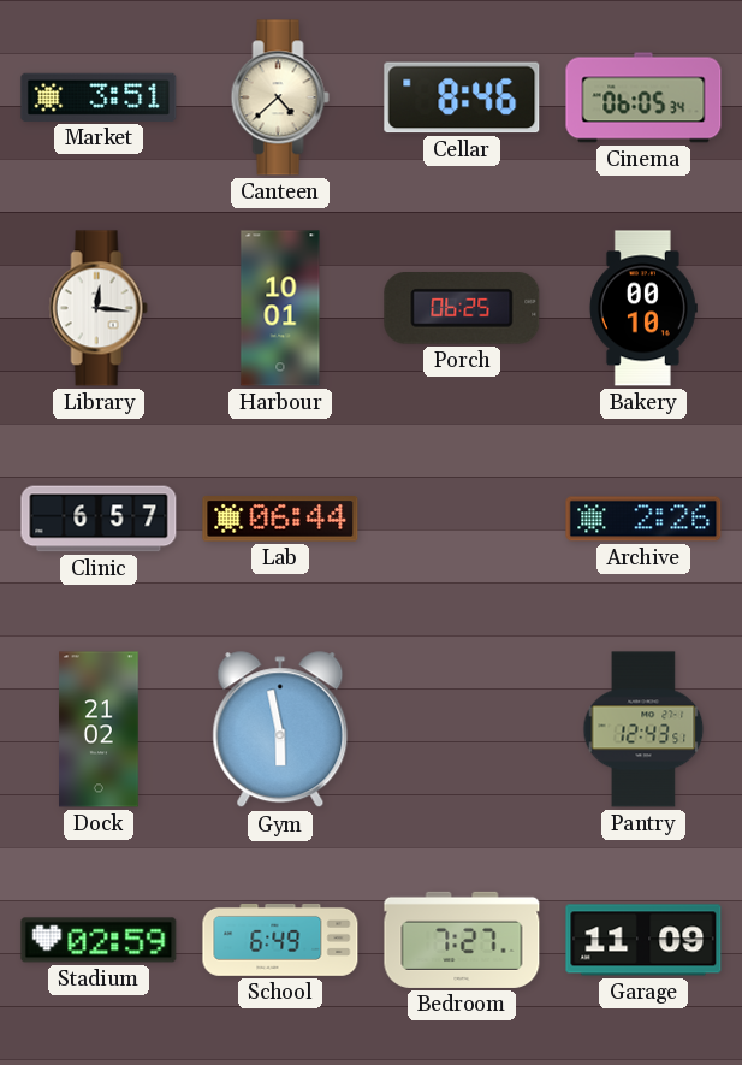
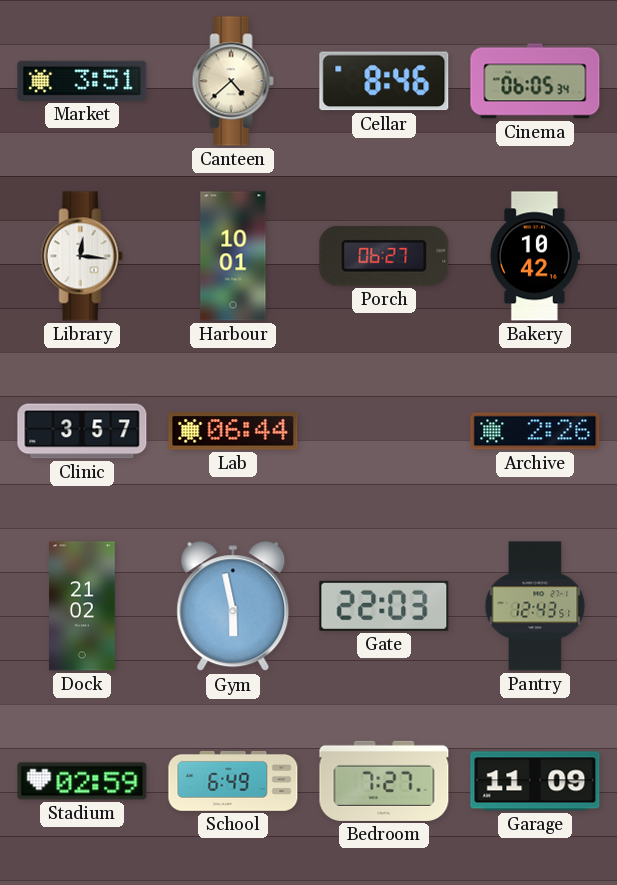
Porch: 06:25 -> 06:27
Bakery: 00:10 -> 10:42
Clinic: 6:57 -> 3:57
Gate: none -> 22:03
